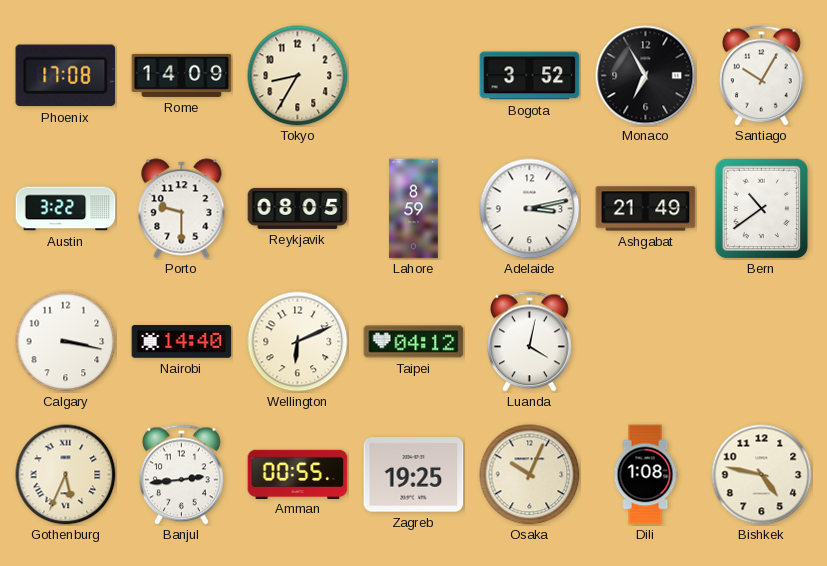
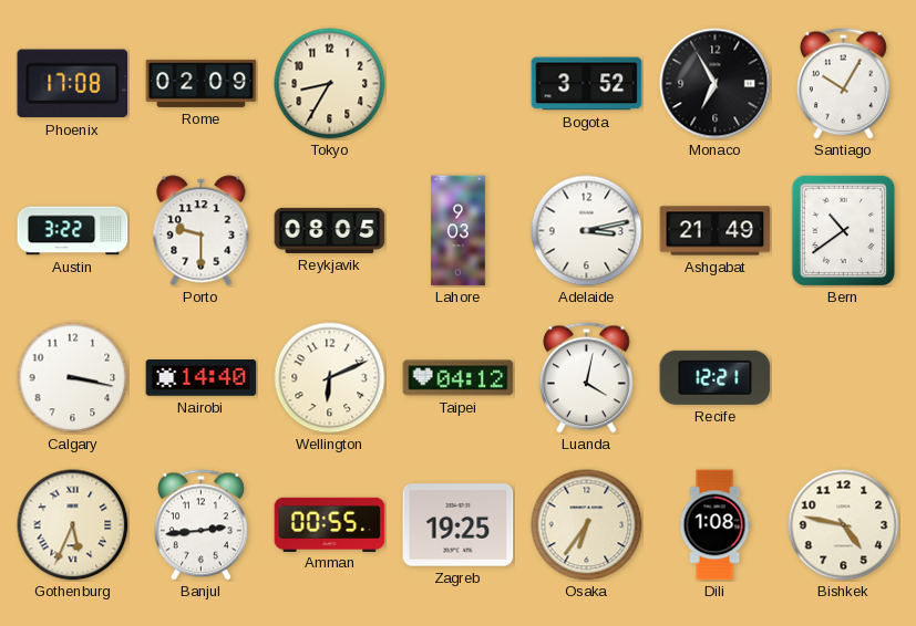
Rome: 14:09 -> 02:09
Lahore: 8:59 -> 9:03
Recife: none -> 12:21
Osaka: 10:04 -> 6:36
